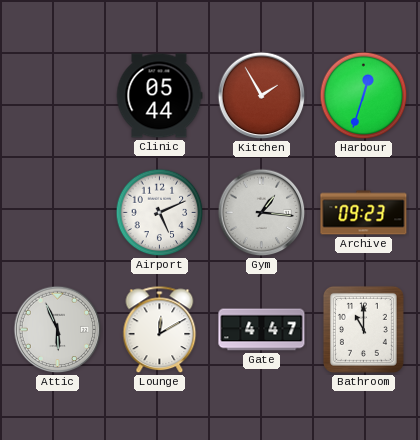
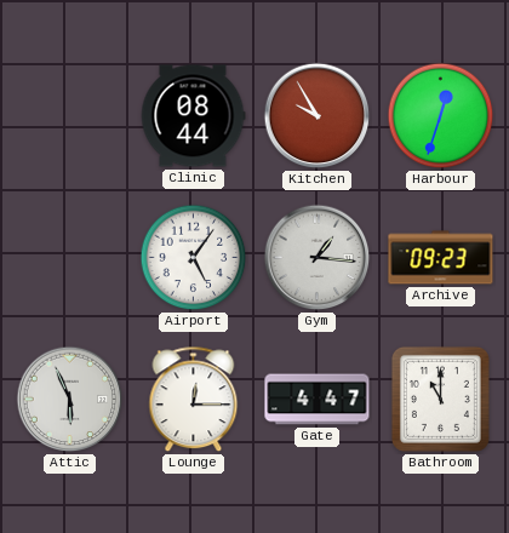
Clinic: 05:44 -> 08:44
Kitchen: 1:55 -> 9:55
Airport: 5:11 -> 5:06
Lounge: 12:10 -> 12:15
